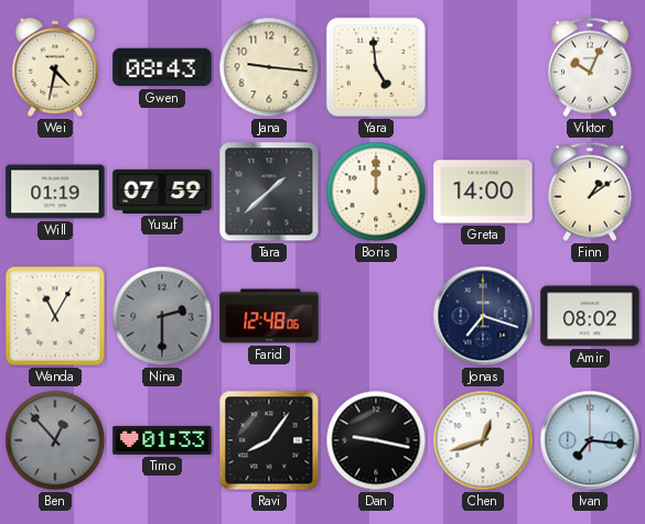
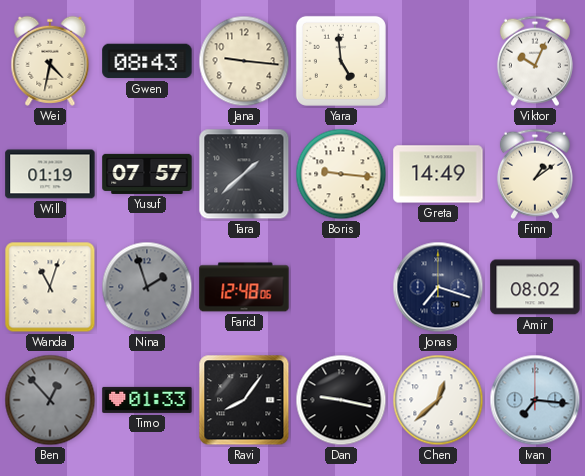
Yusuf: 07:59 -> 07:57
Boris: 12:00 -> 9:16
Greta: 14:00 -> 14:49
Wanda: 11:05 -> 11:03
Nina: 2:30 -> 1:57
Chen: 12:42 -> 12:38
